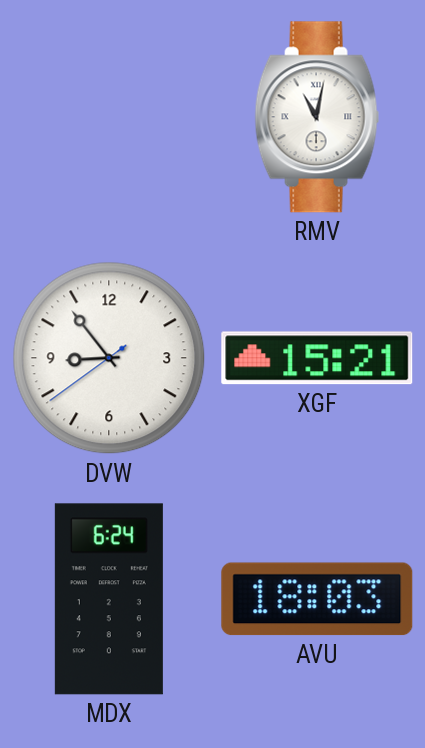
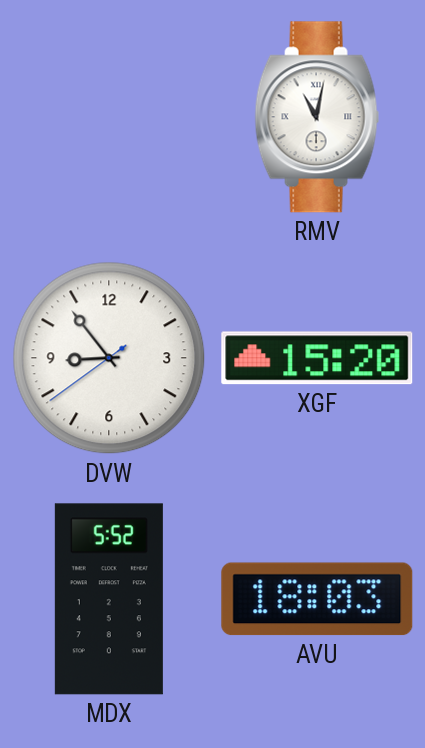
XGF: 15:21 -> 15:20
MDX: 6:24 -> 5:52
